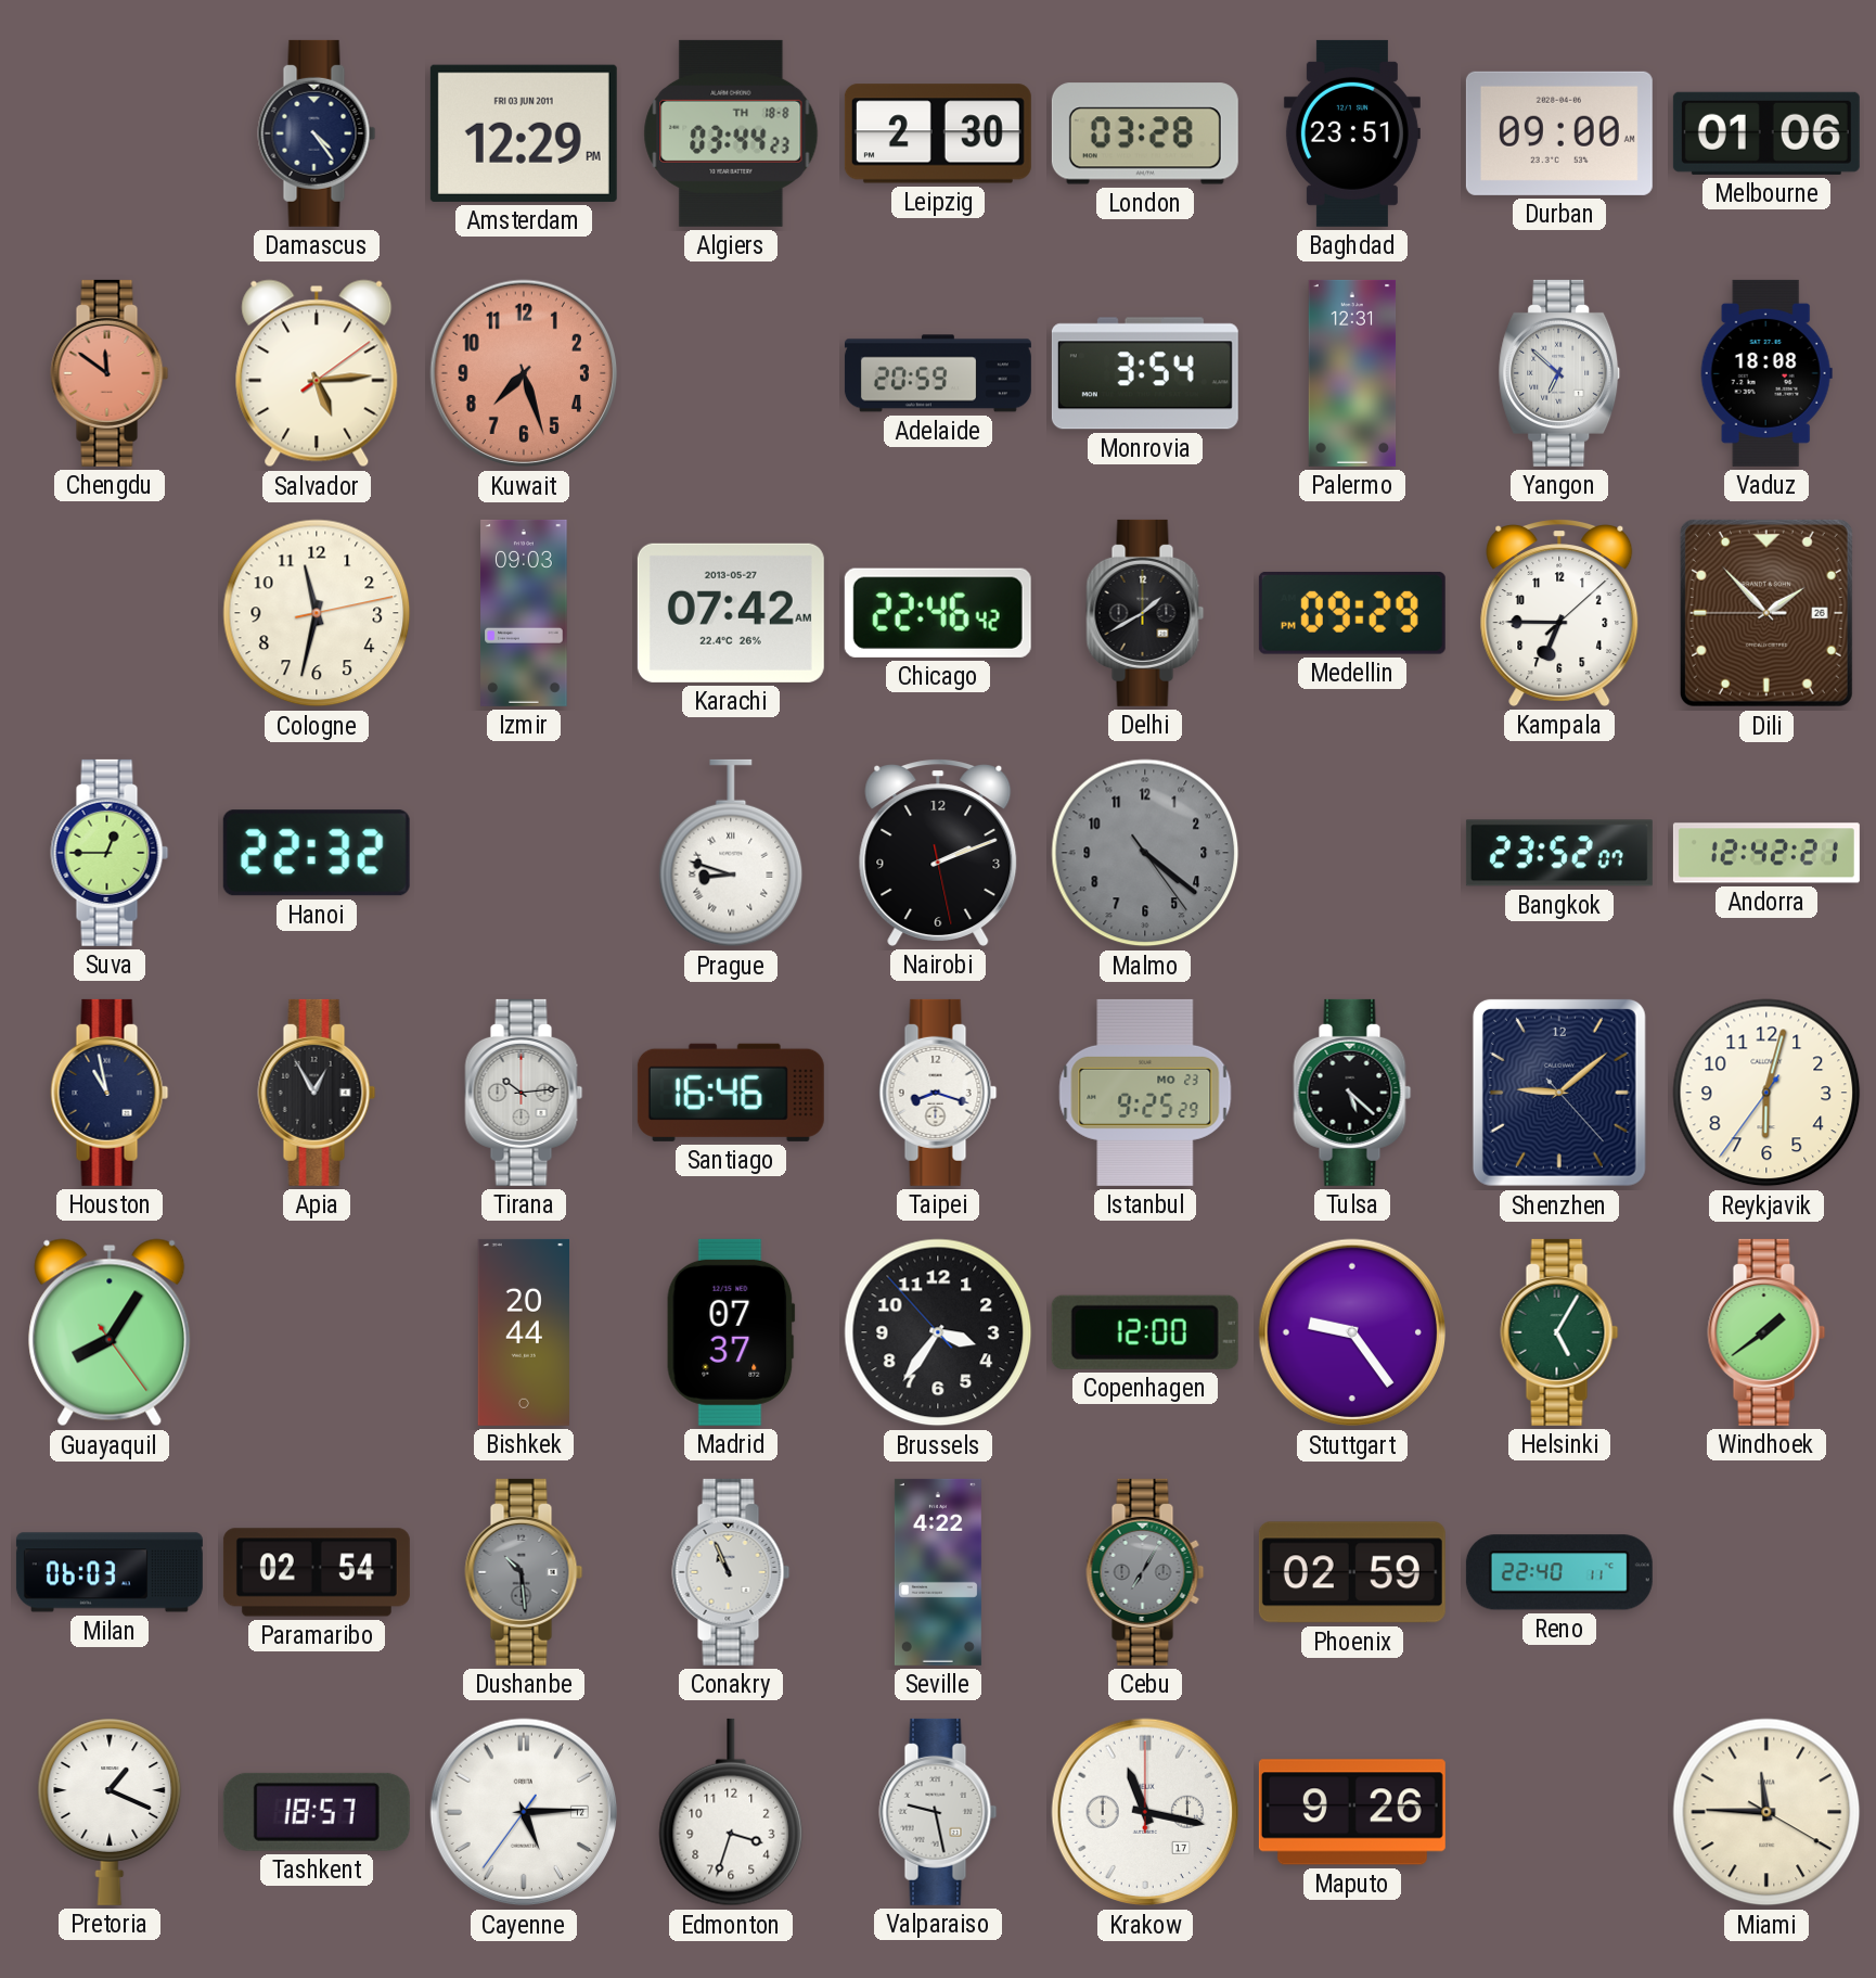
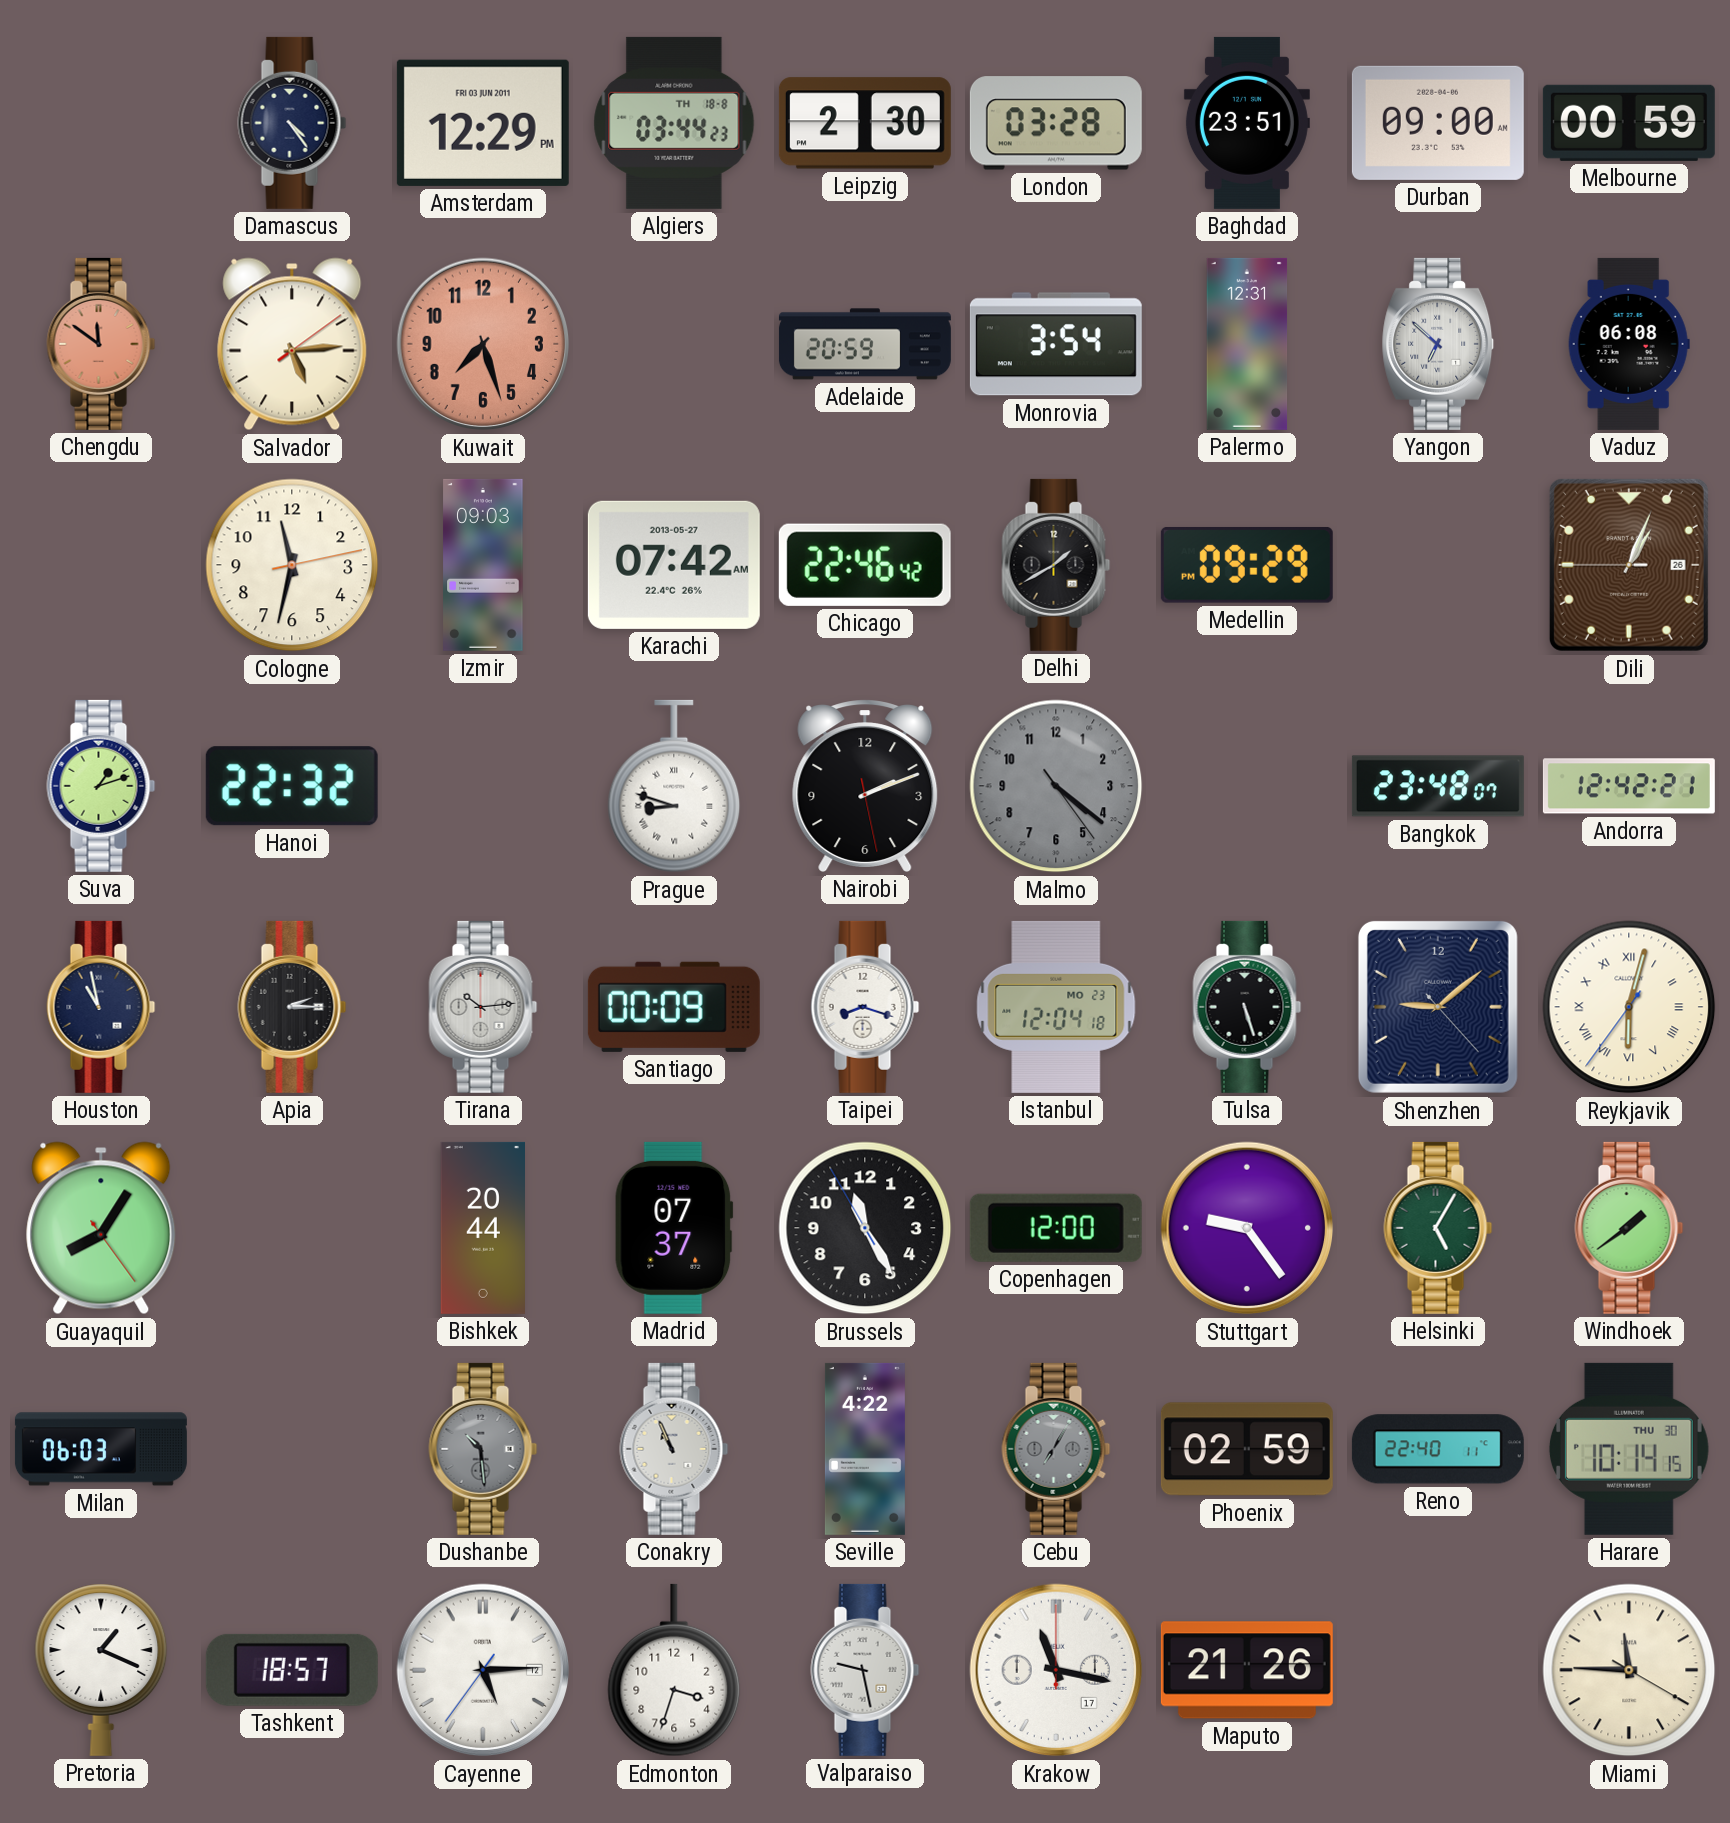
Melbourne: 01:06 -> 00:59
Vaduz: 18:08 -> 06:08
Kampala: 6:45 -> none
Dili: 1:52 -> 1:03
Suva: 12:45 -> 1:12
Bangkok: 23:52 -> 23:48
Apia: 12:55 -> 2:15
Santiago: 16:46 -> 00:09
Istanbul: 9:25 -> 12:04
Tulsa: 5:22 -> 5:27
Reykjavik numerals: Arabic -> Roman
Brussels: 3:35 -> 11:24
Paramaribo: 02:54 -> none
Harare: none -> 10:14
Maputo: 9:26 -> 21:26
